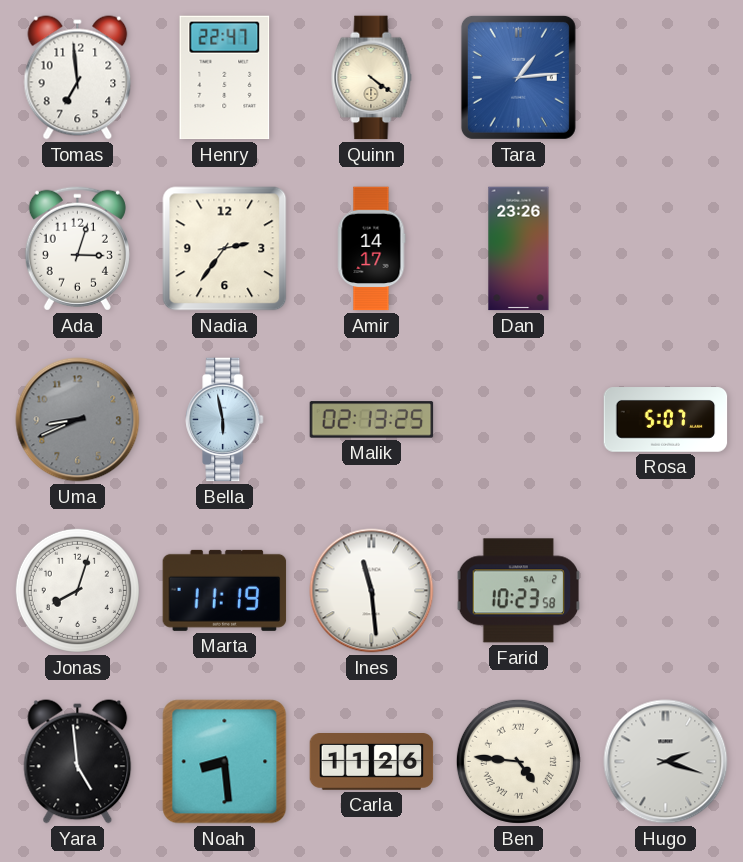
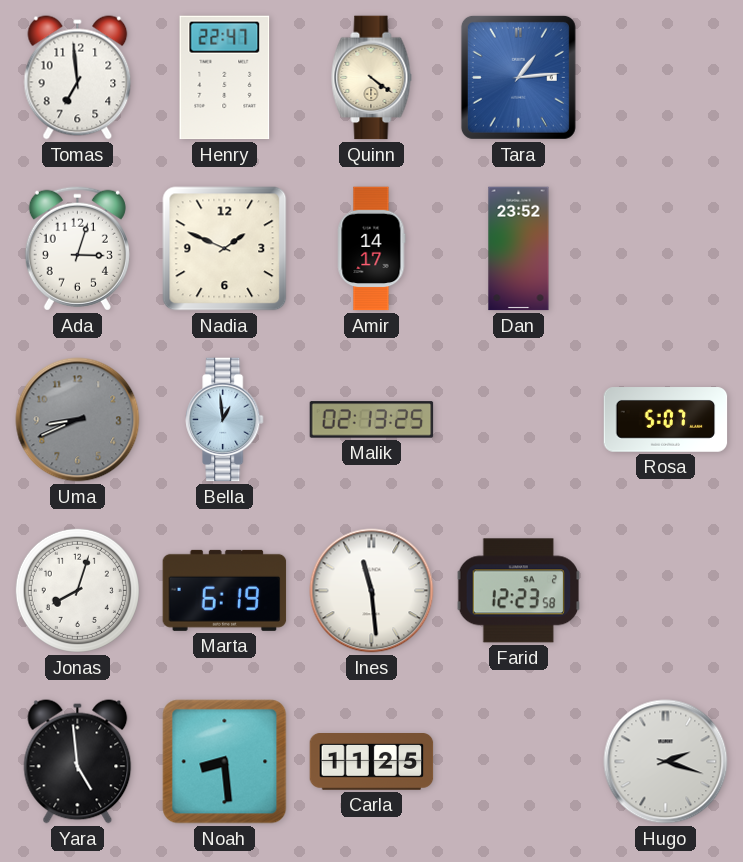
Nadia: 2:36 -> 1:49
Dan: 23:26 -> 23:52
Bella: 5:58 -> 12:59
Marta: 11:19 -> 6:19
Farid: 10:23 -> 12:23
Carla: 11:26 -> 11:25
Ben: 4:46 -> none
